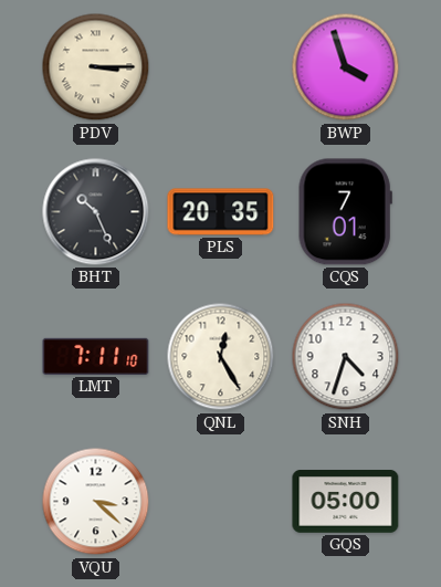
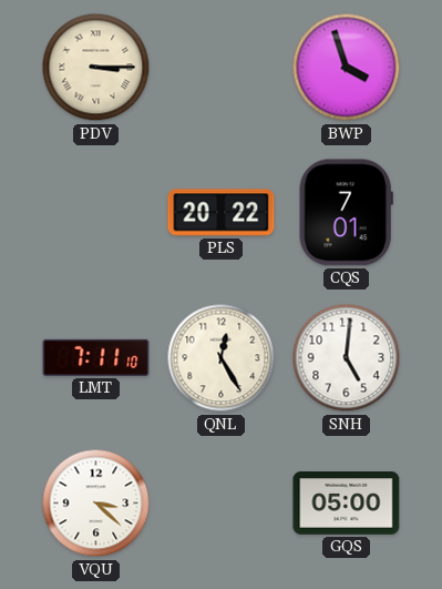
BHT: 10:26 -> none
PLS: 20:35 -> 20:22
SNH: 4:33 -> 5:01
